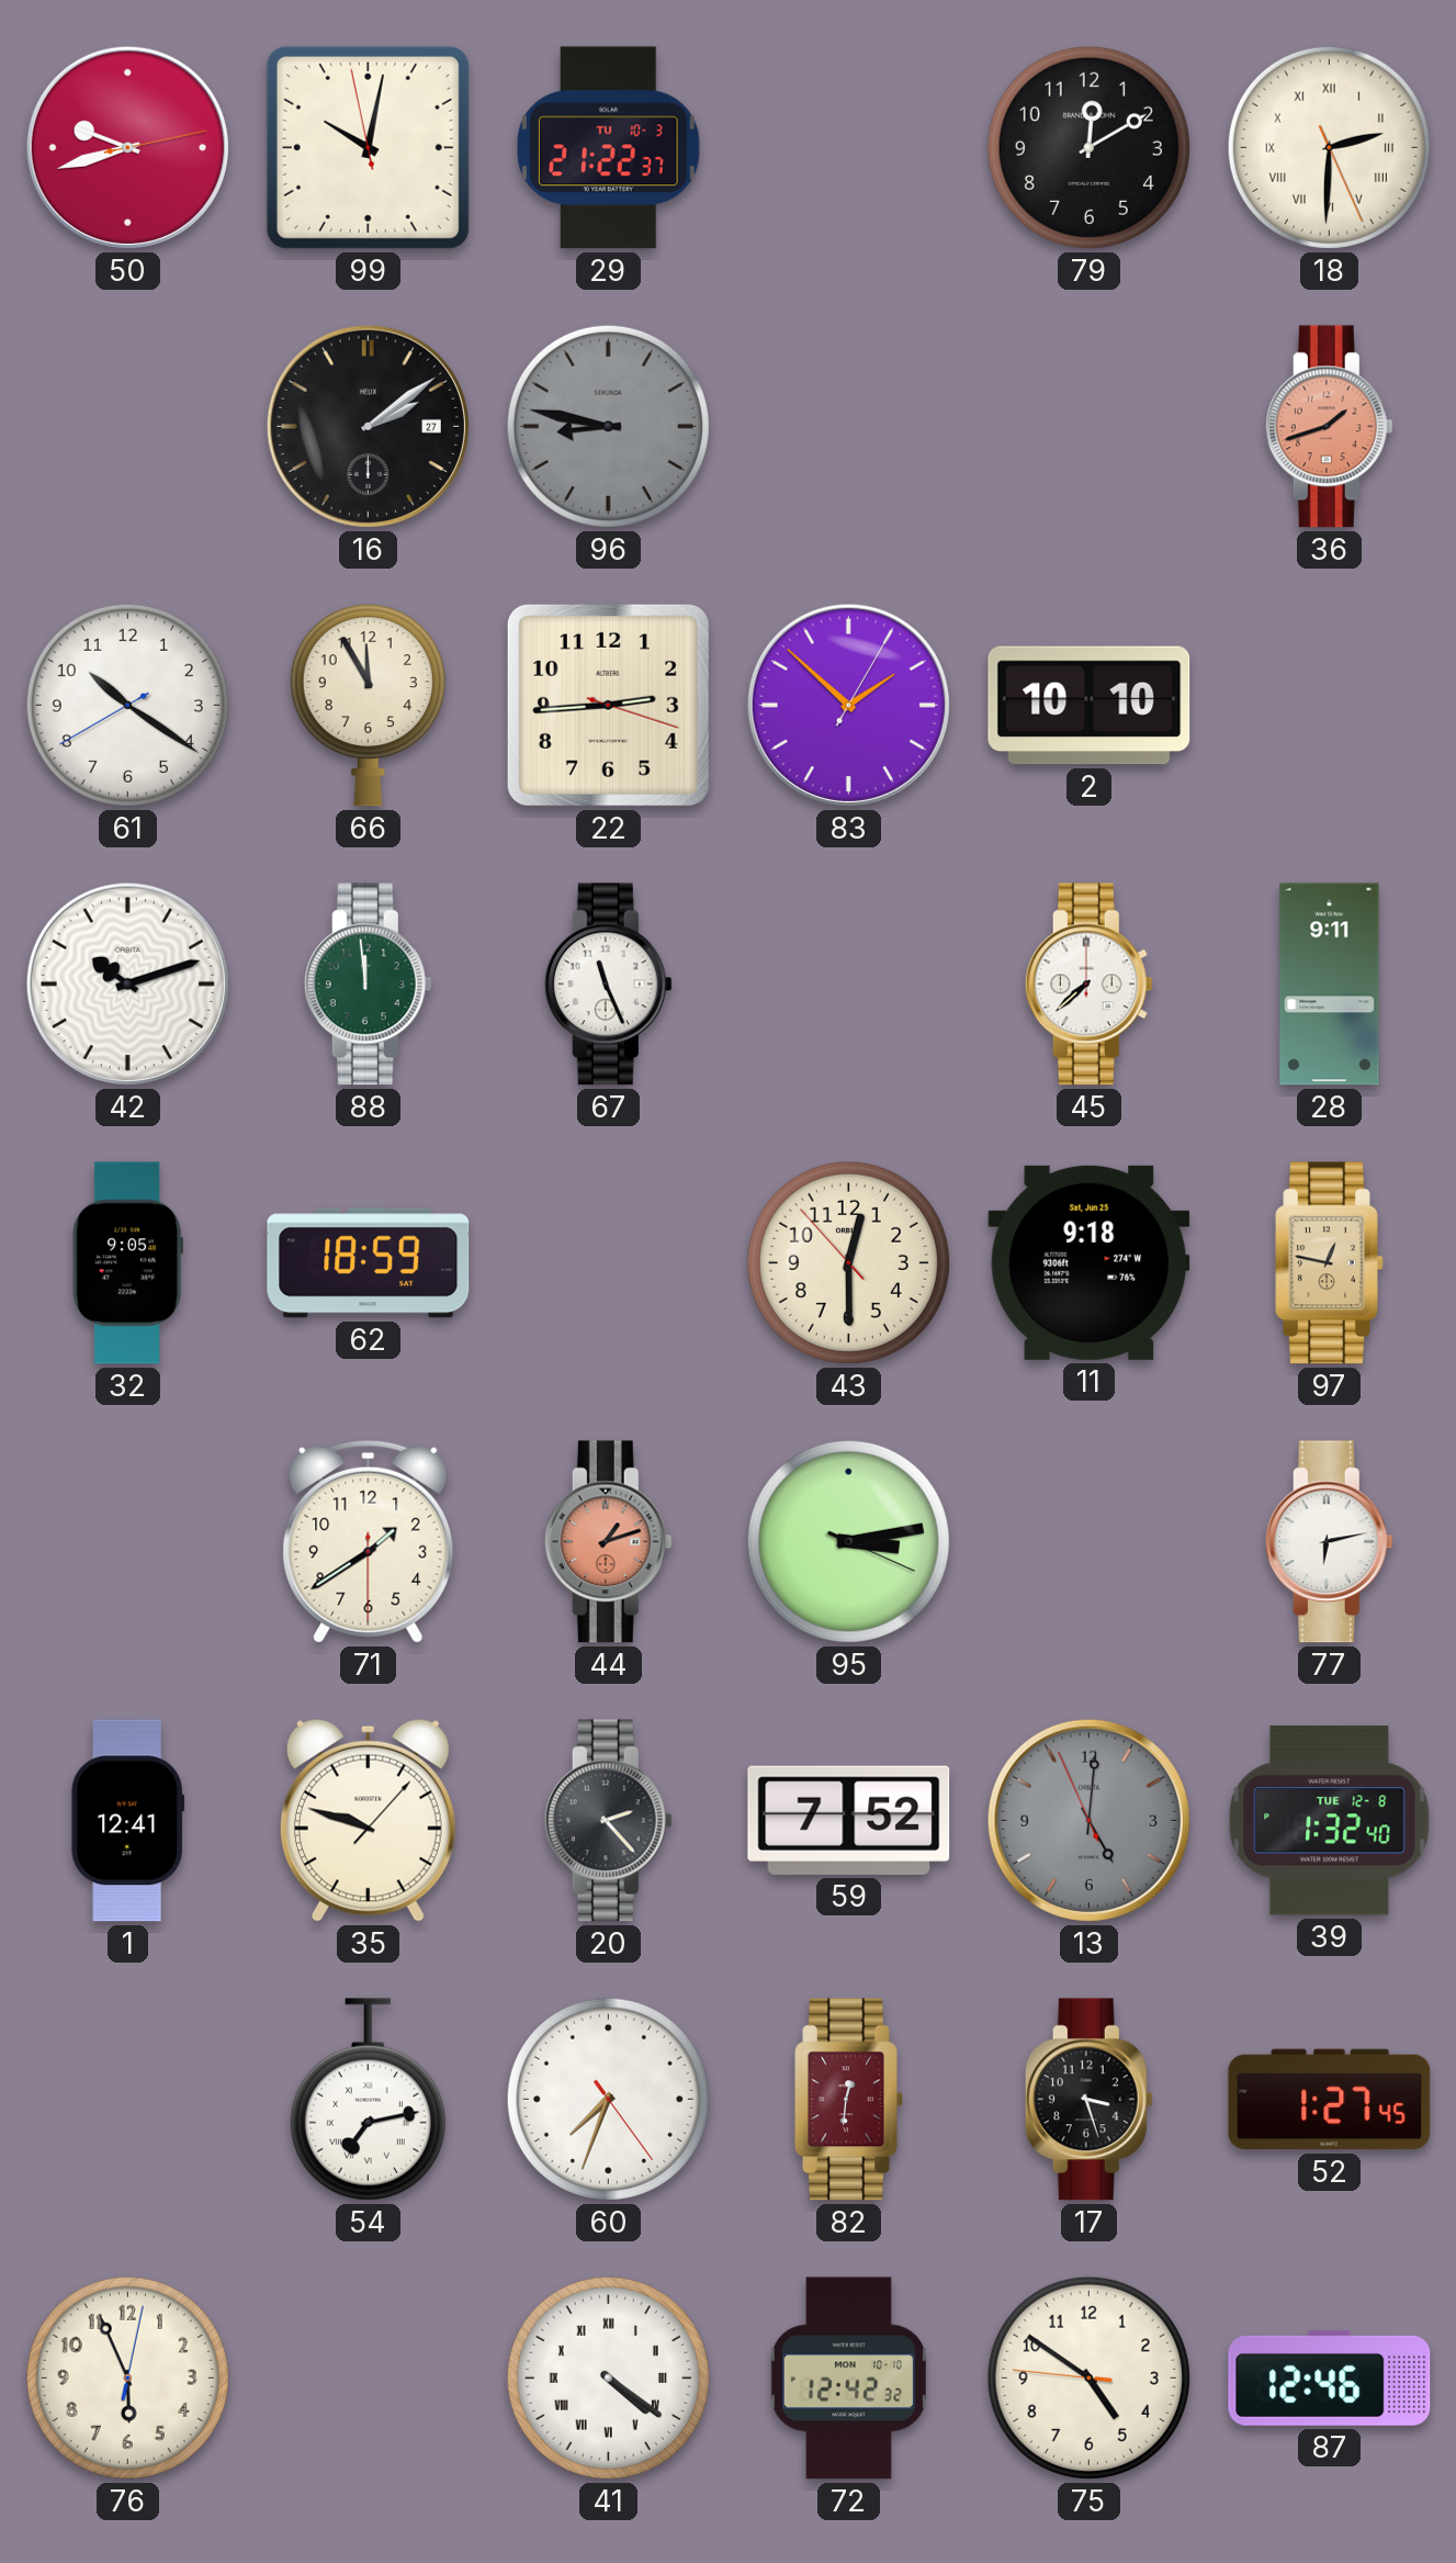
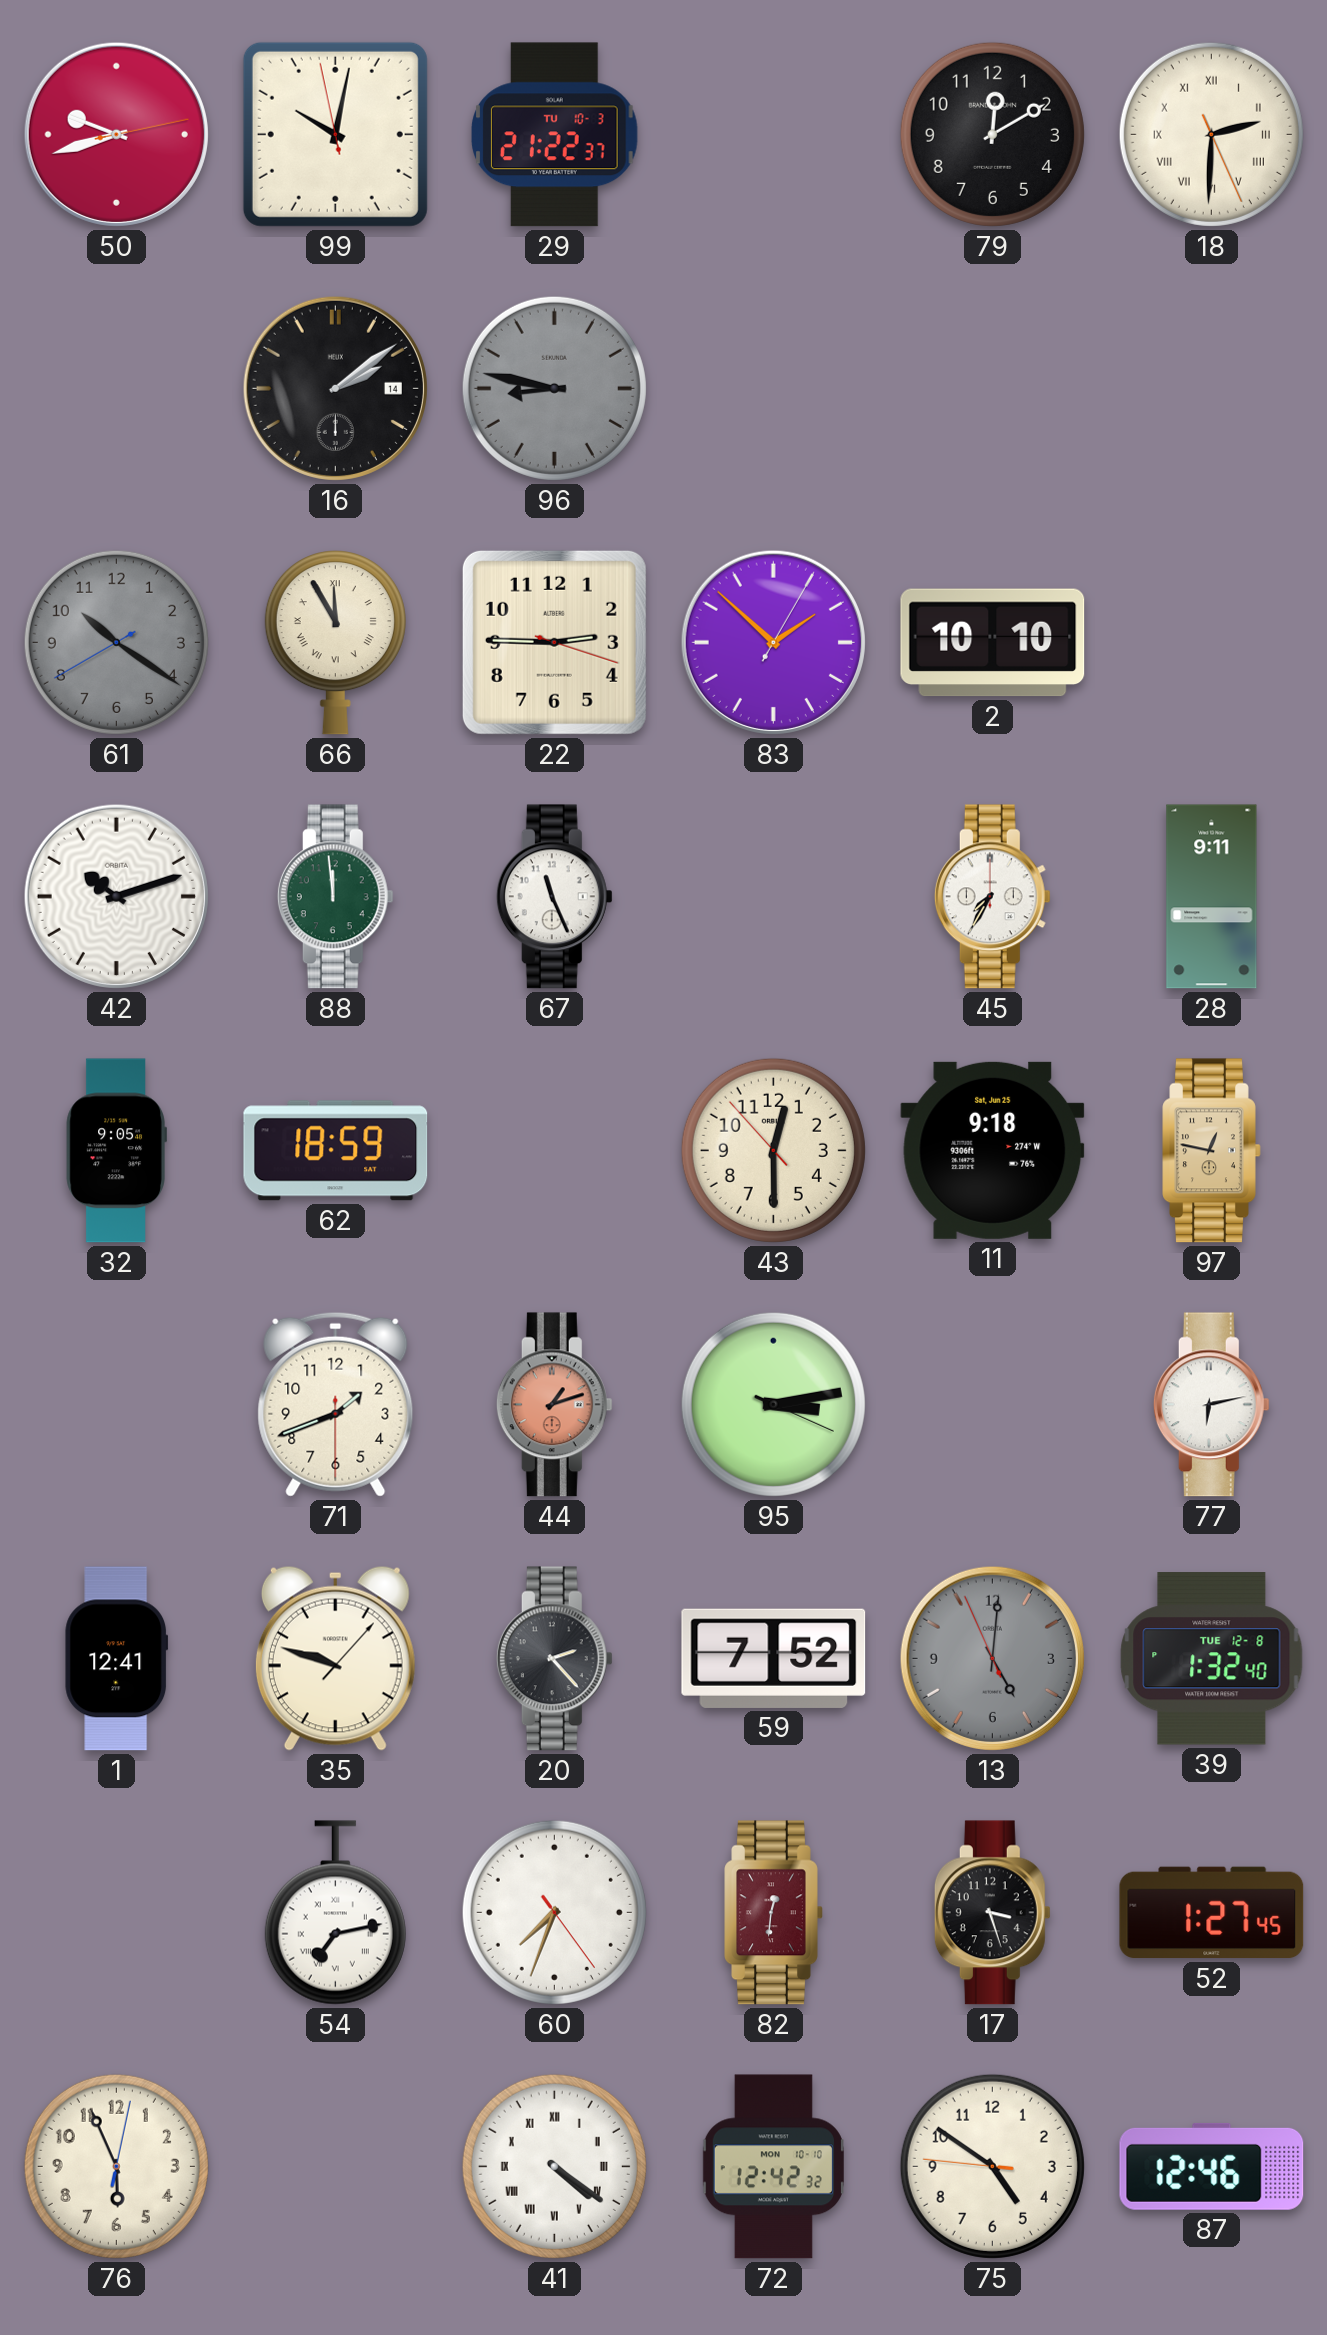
16 date: 27 -> 14
36: 1:42 -> none
61 dial: white -> grey
66 numerals: Arabic -> Roman
22: 2:44 -> 2:45
45: 7:38 -> 7:35
71: 1:39 -> 1:41
